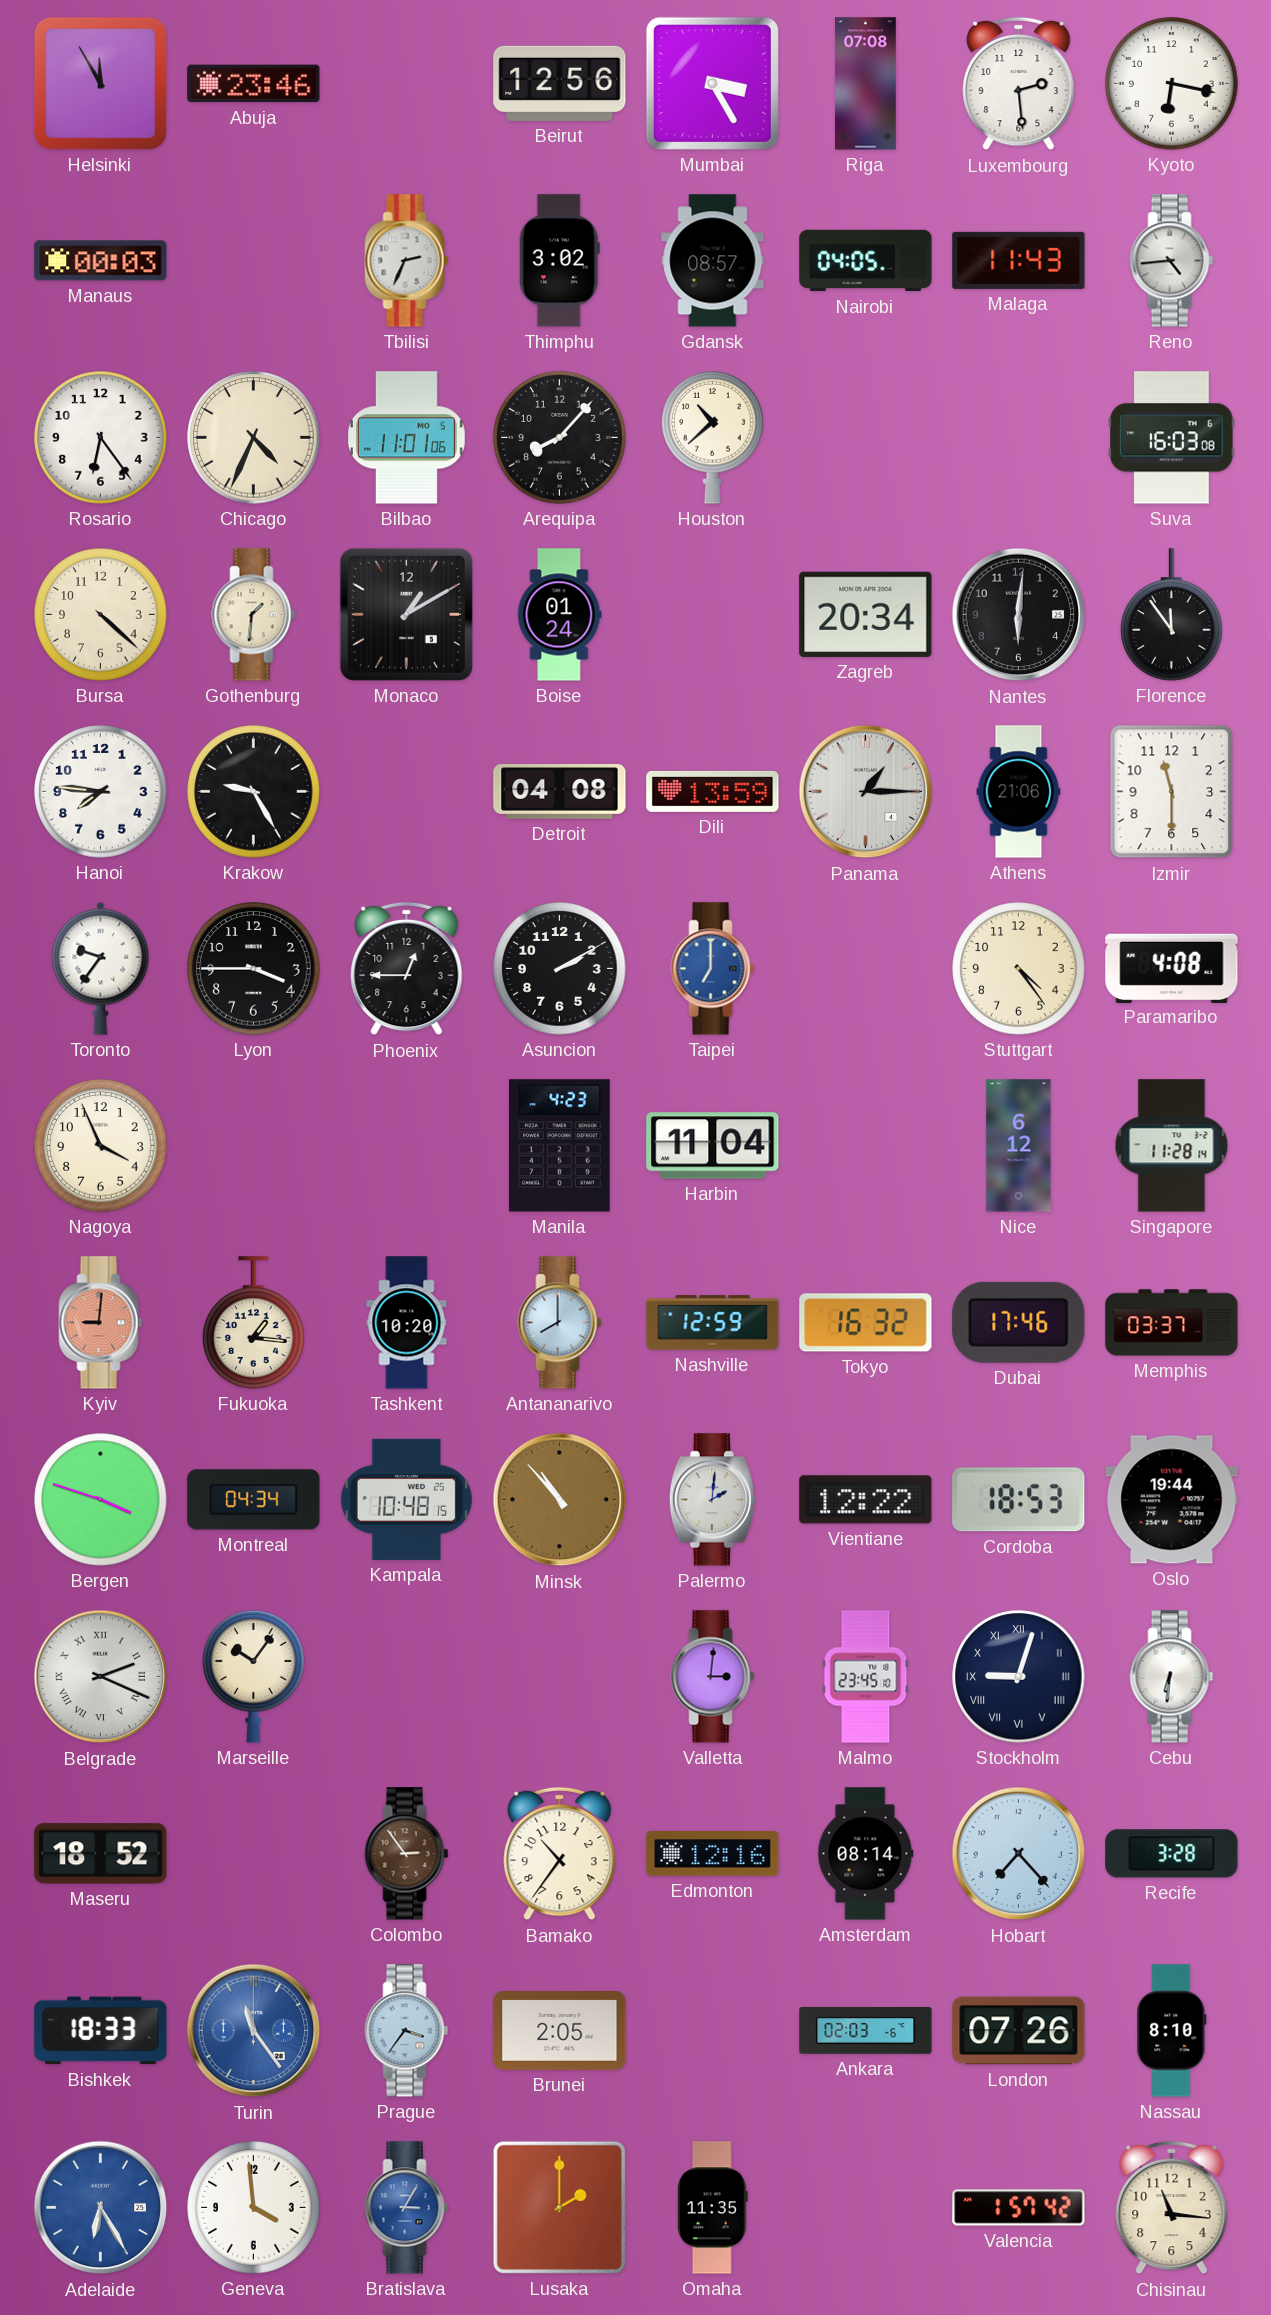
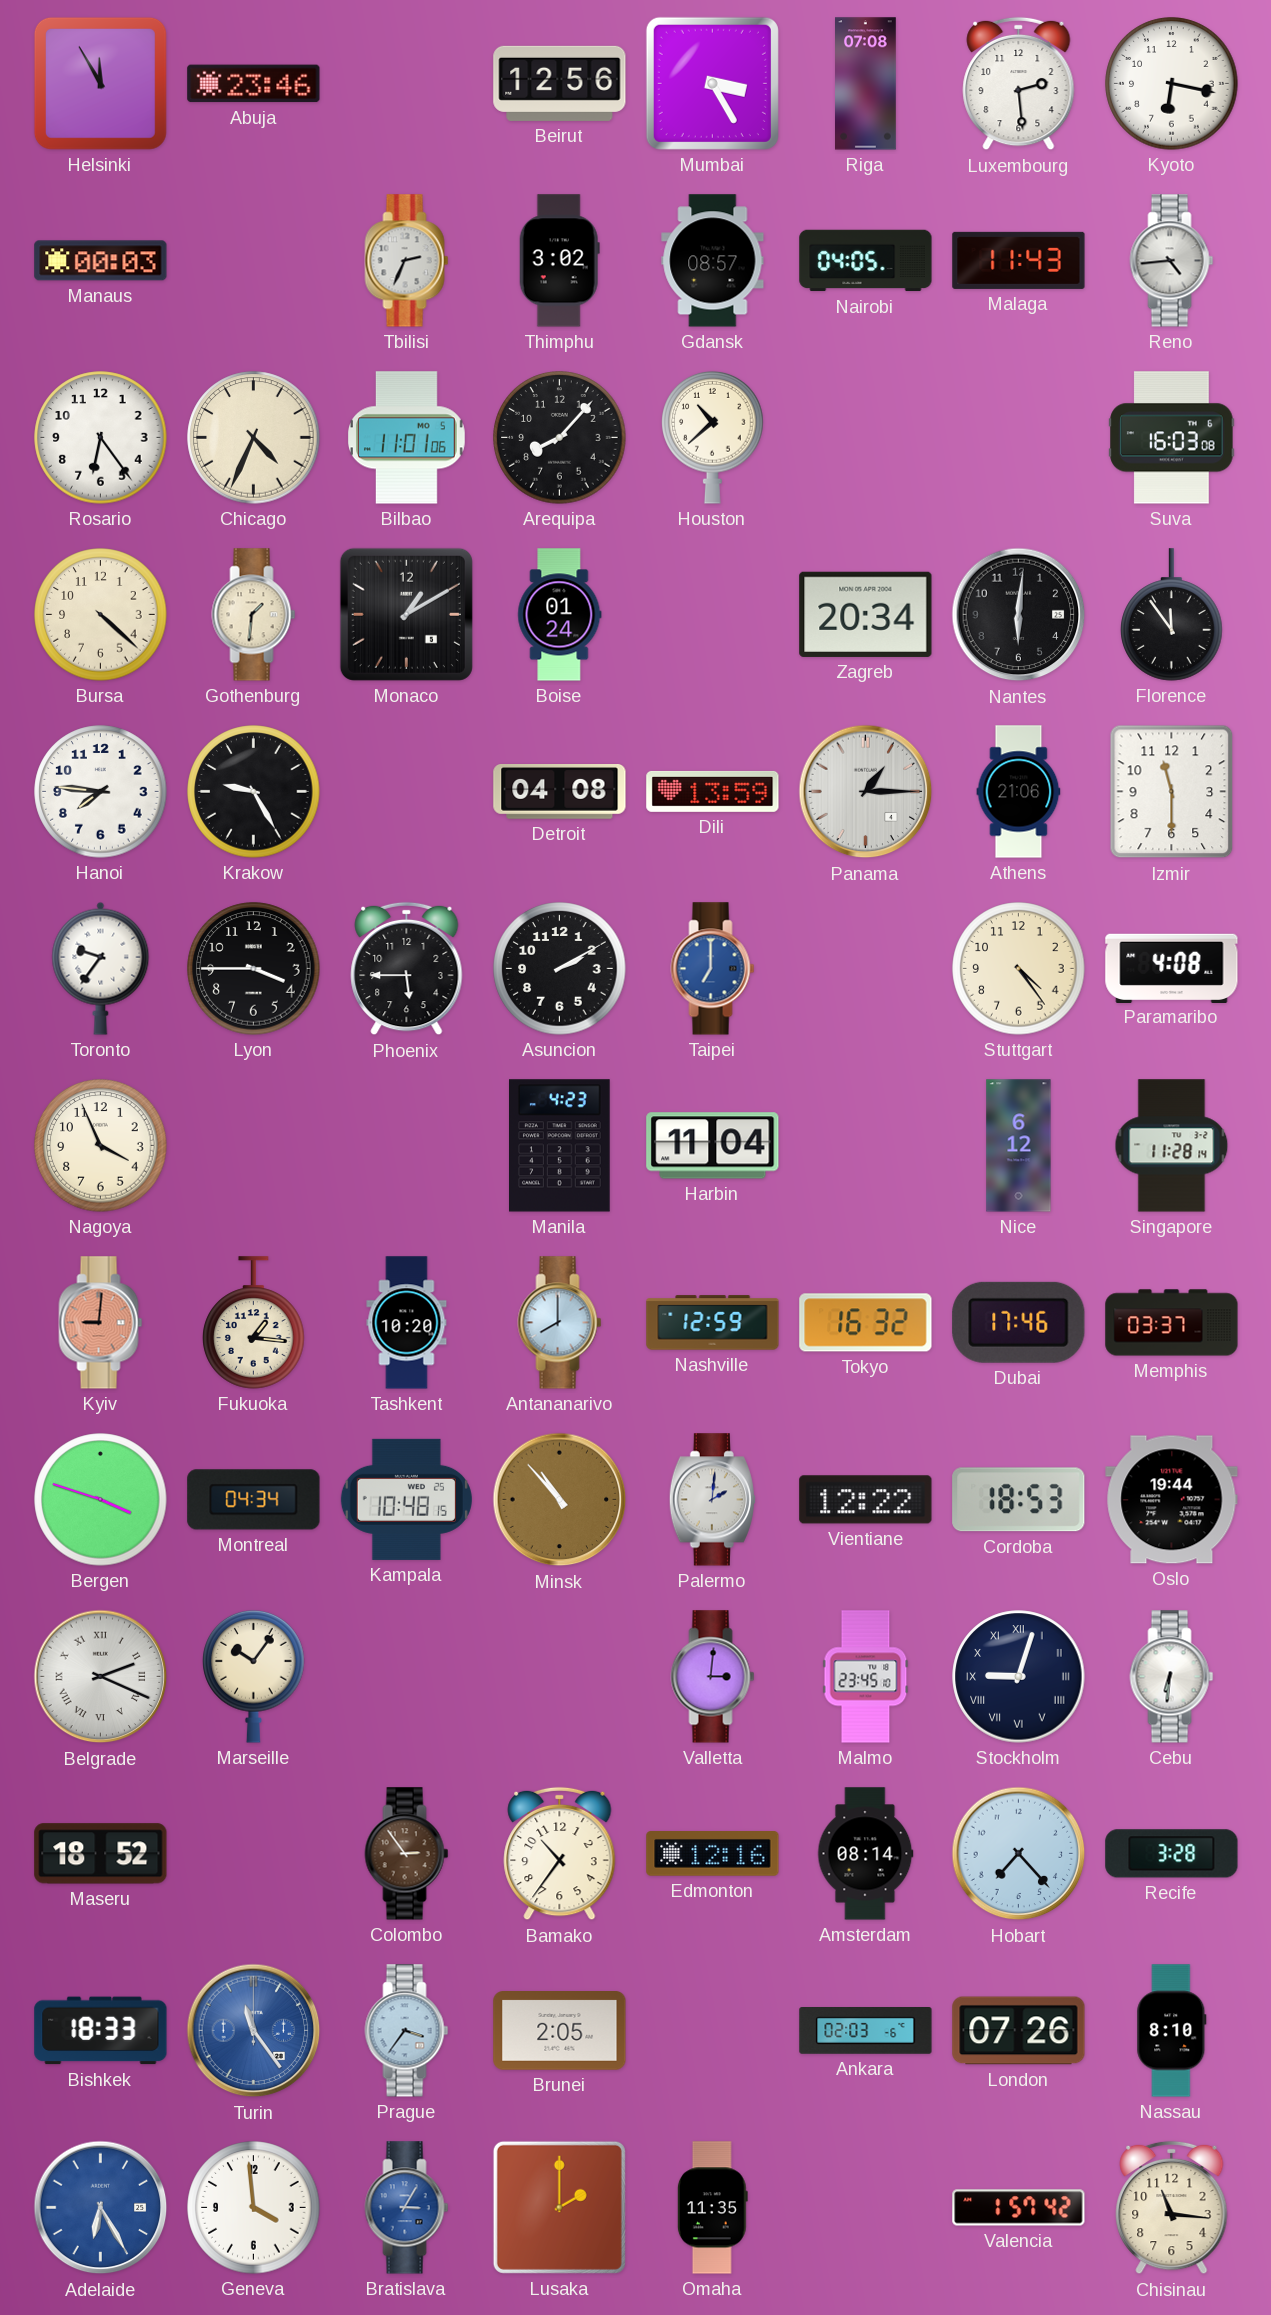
Phoenix: 12:45 -> 5:45
